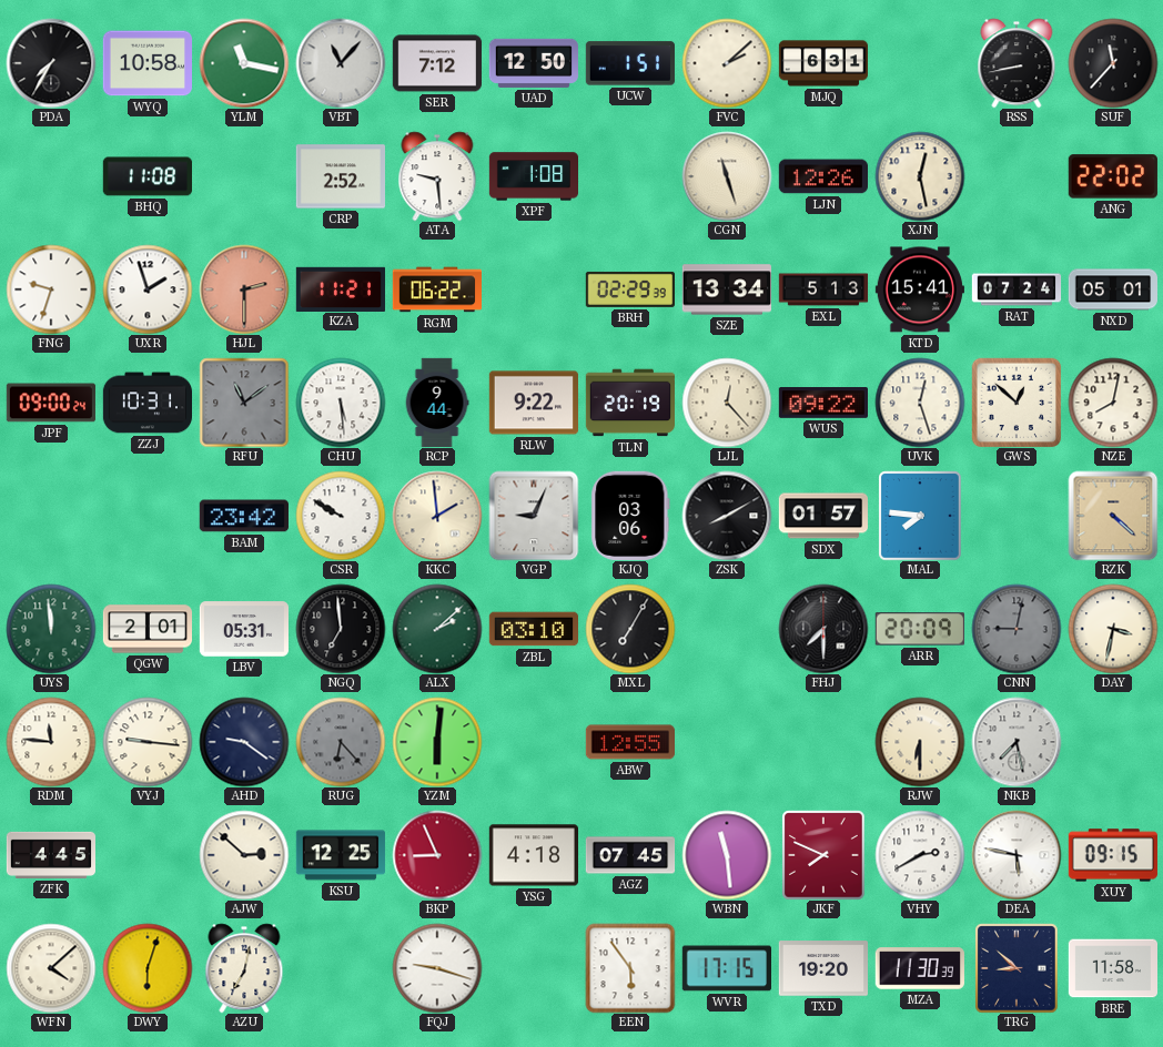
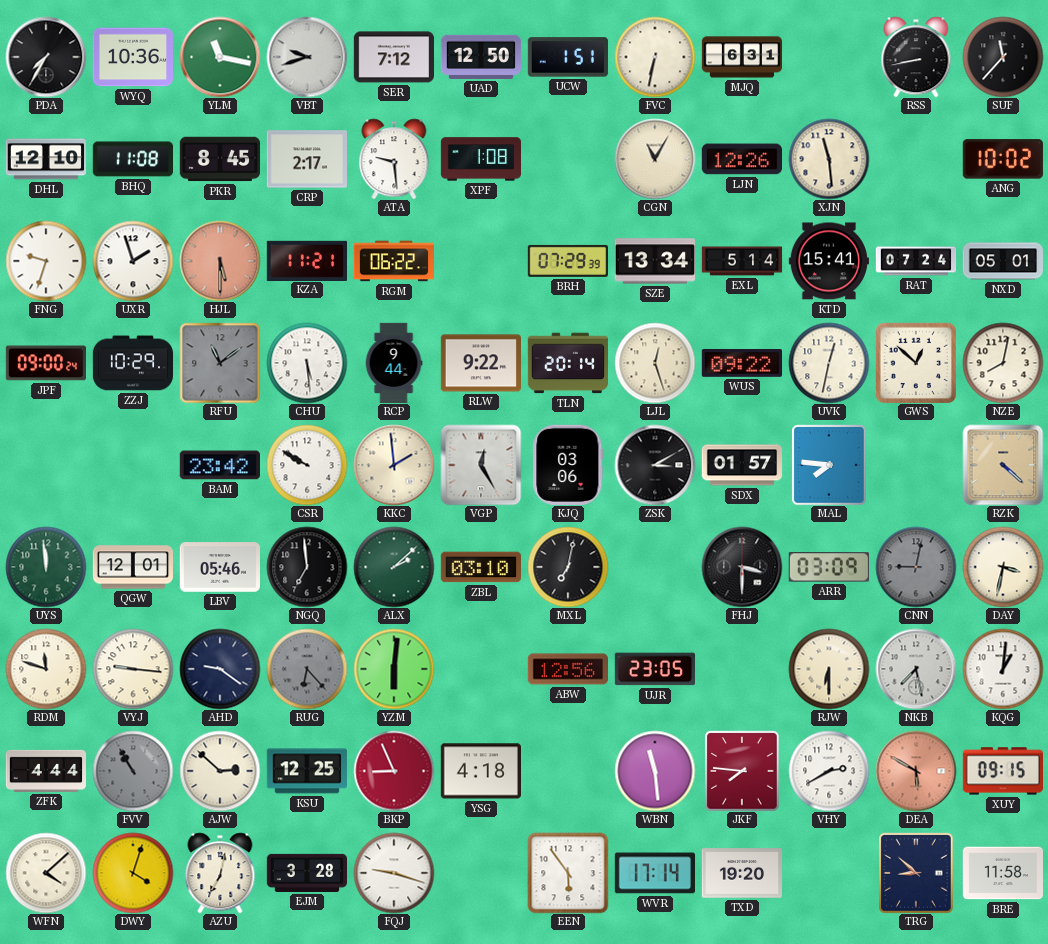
WYQ: 10:58 -> 10:36
VBT: 11:07 -> 9:42
FVC: 2:08 -> 6:32
DHL: none -> 12:10
PKR: none -> 8:45
CRP: 2:52 -> 2:17
CGN: 11:27 -> 11:05
XJN: 12:28 -> 11:29
ANG: 22:02 -> 10:02
HJL: 2:30 -> 5:30
BRH: 02:29 -> 07:29
EXL: 5:13 -> 5:14
ZZJ: 10:31 -> 10:29
TLN: 20:19 -> 20:14
LJL: 12:23 -> 12:27
UVK: 12:27 -> 12:32
VGP: 9:04 -> 12:25
ZSK: 8:10 -> 3:10
QGW: 2:01 -> 12:01
LBV: 05:31 -> 05:46
MXL: 7:05 -> 7:02
FHJ: 7:30 -> 3:30
ARR: 20:09 -> 03:09
RDM: 11:46 -> 11:48
ABW: 12:55 -> 12:56
UJR: none -> 23:05
KQG: none -> 1:01
ZFK: 4:45 -> 4:44
FVV: none -> 10:55
AGZ: 07:45 -> none
JKF: 7:49 -> 7:46
DEA: 5:47 -> 5:50
DEA dial: white -> salmon
DWY: 6:03 -> 4:03
EJM: none -> 3:28
WVR: 17:15 -> 17:14
MZA: 11:30 -> none
